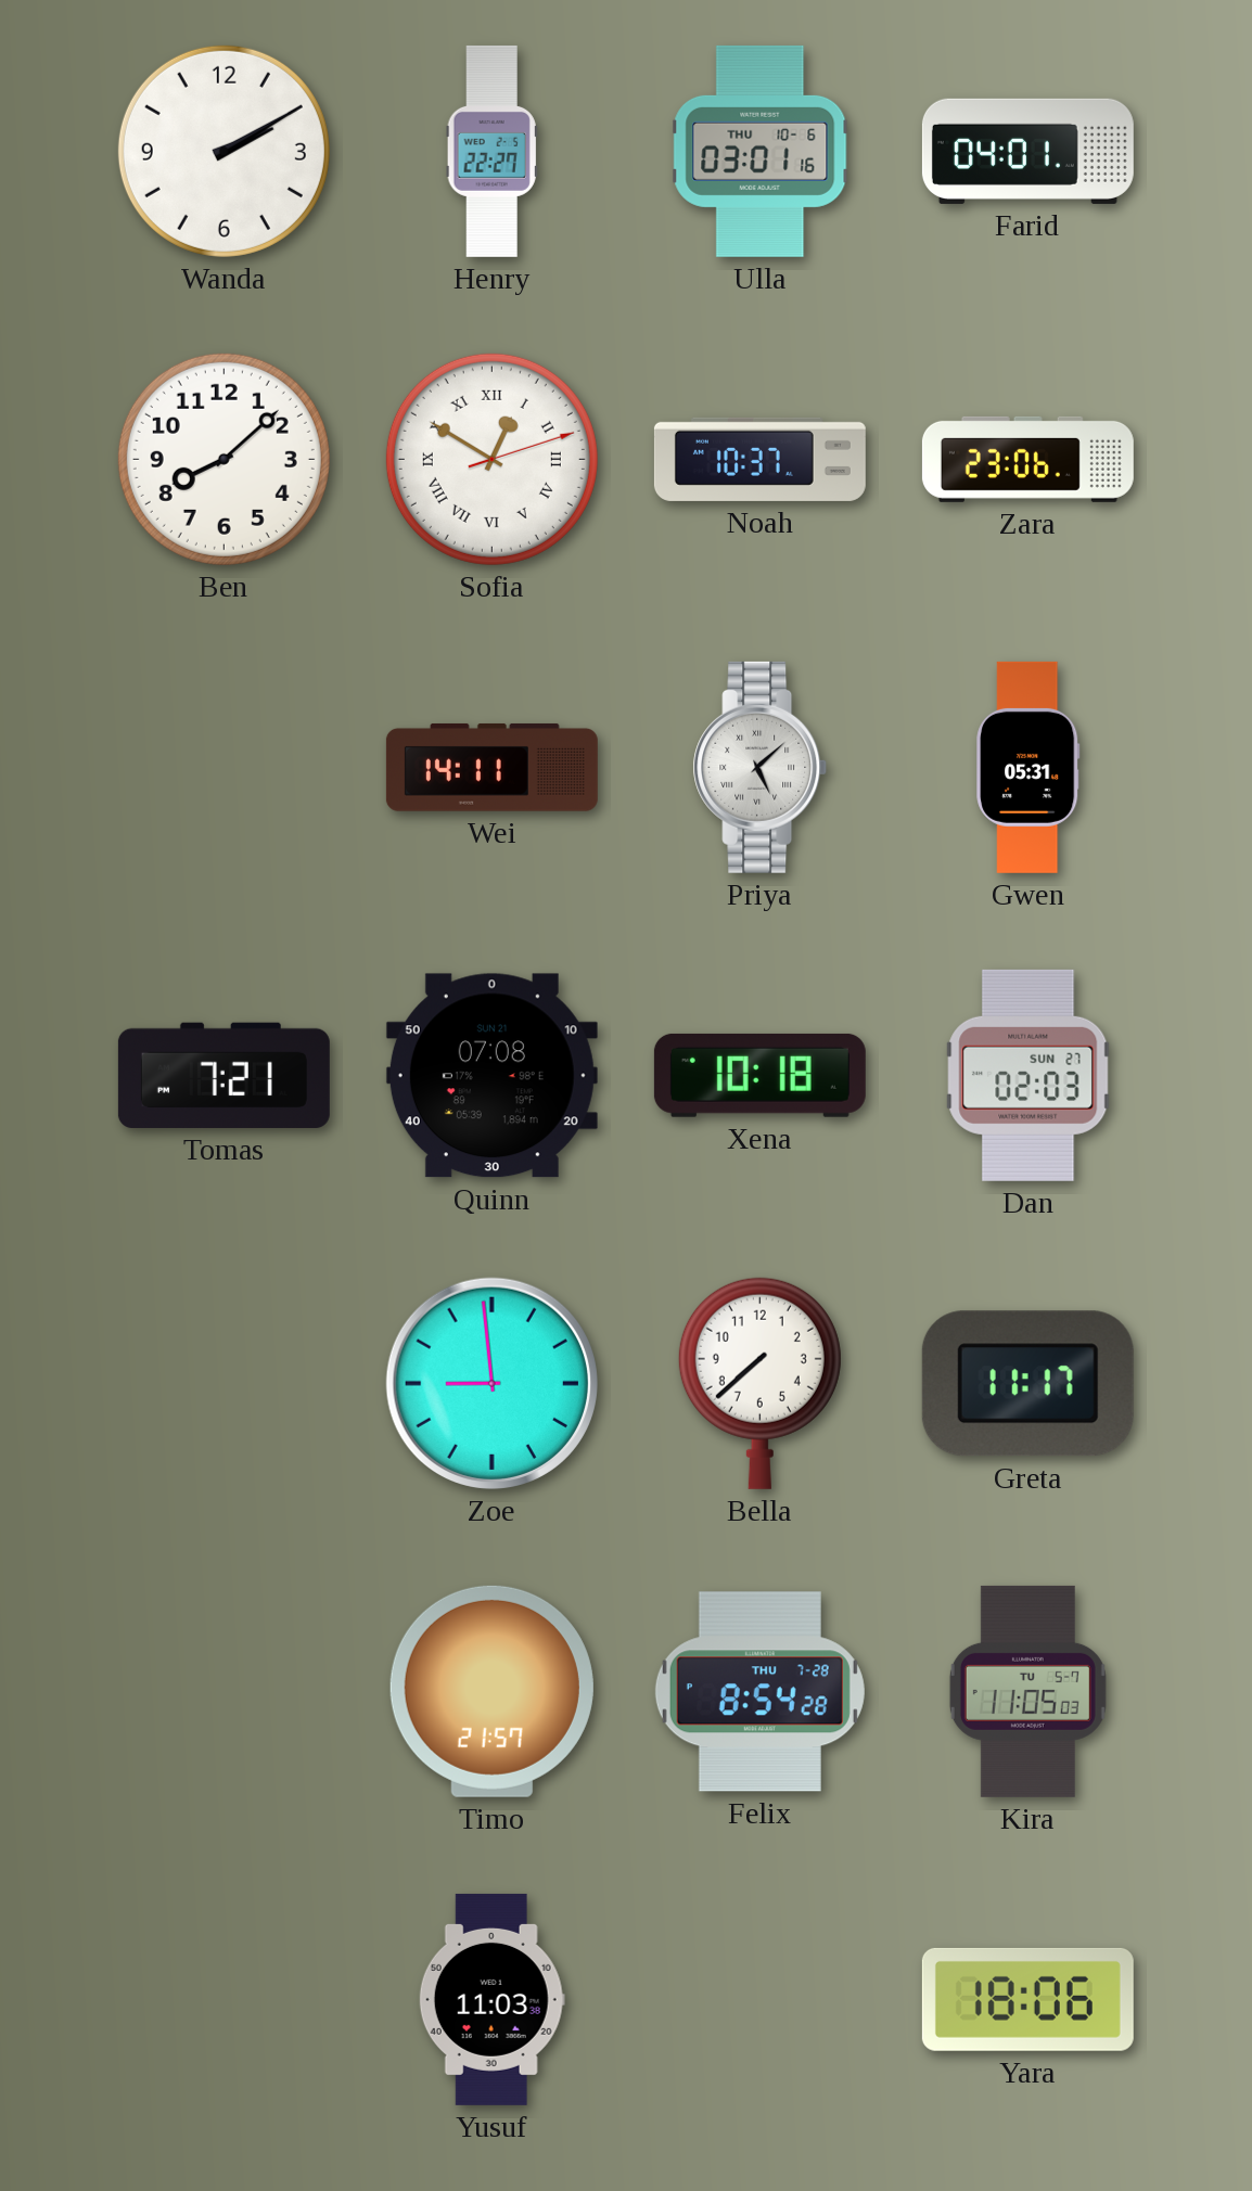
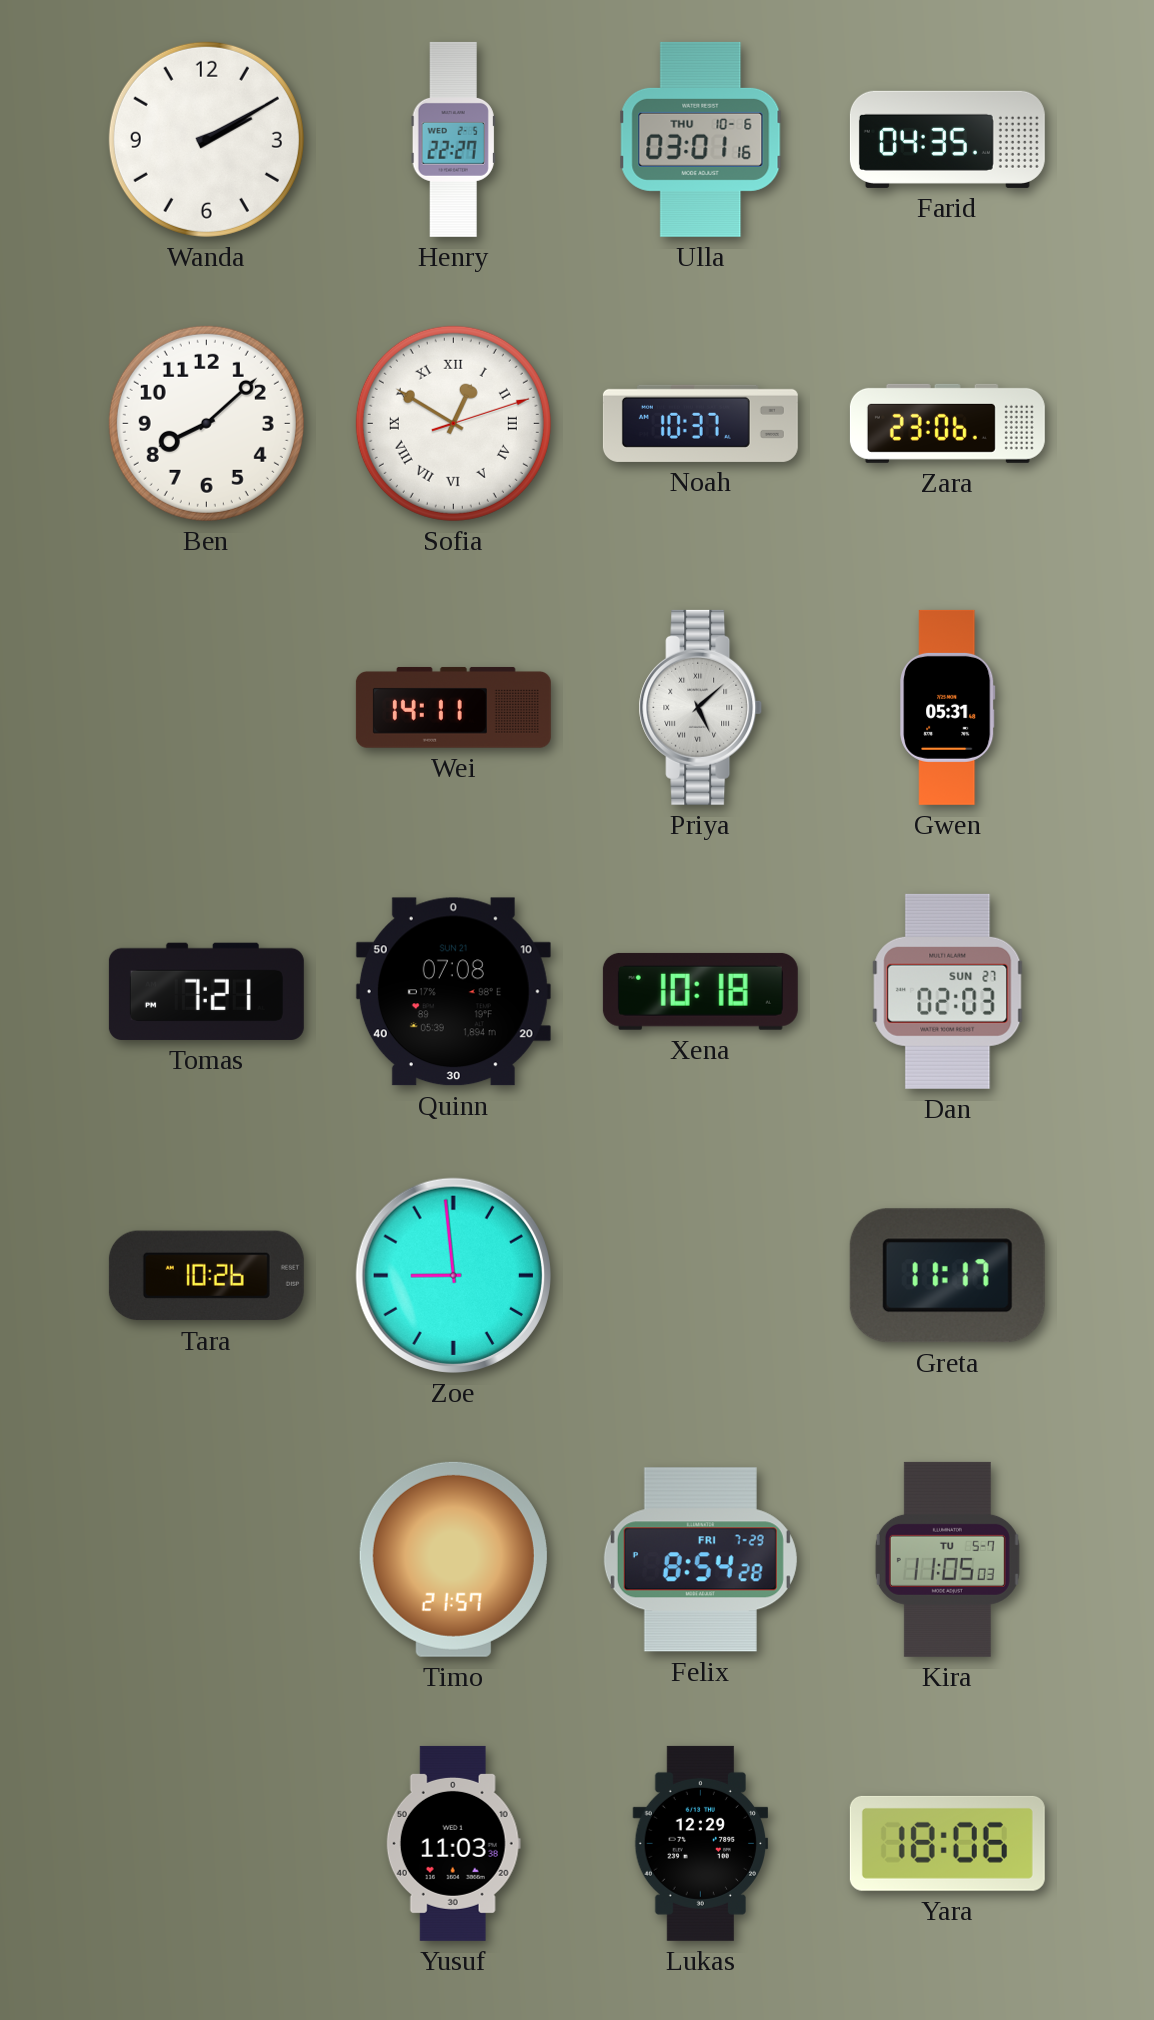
Farid: 04:01 -> 04:35
Tara: none -> 10:26
Bella: 7:38 -> none
Felix date: THU 7-28 -> FRI 7-29
Lukas: none -> 12:29
